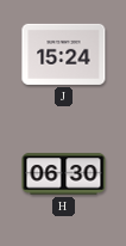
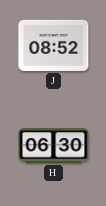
J: 15:24 -> 08:52
